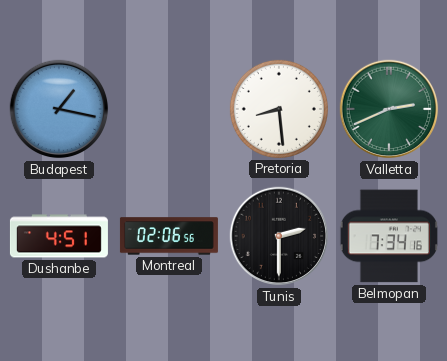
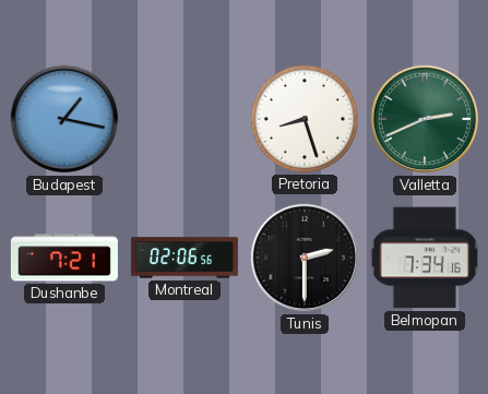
Pretoria: 8:29 -> 8:27
Dushanbe: 4:51 -> 7:21
